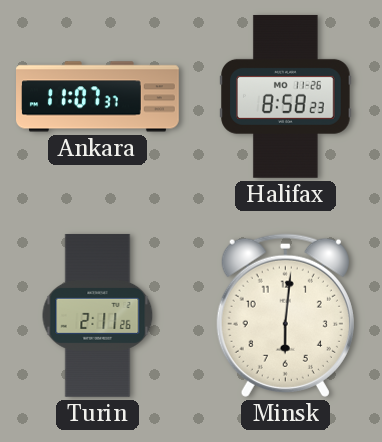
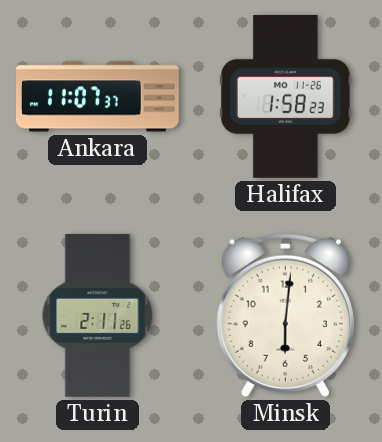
Halifax: 8:58 -> 1:58
